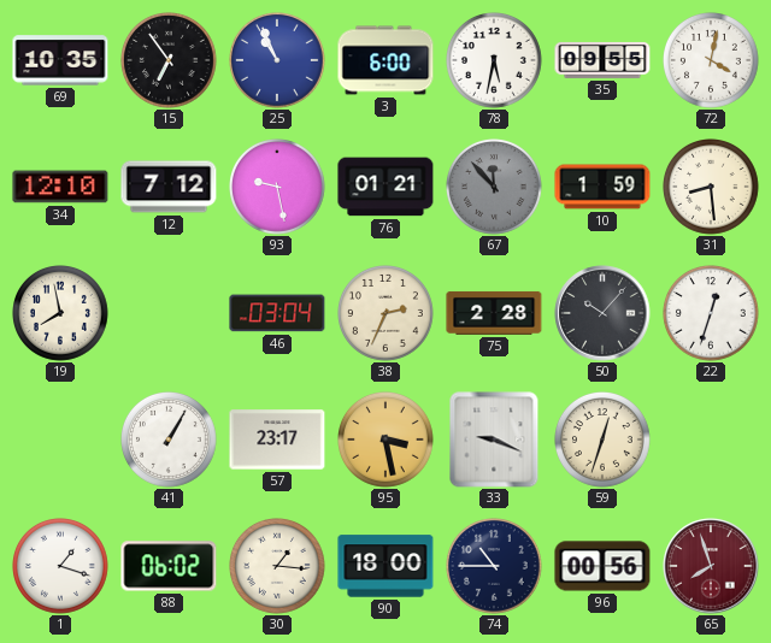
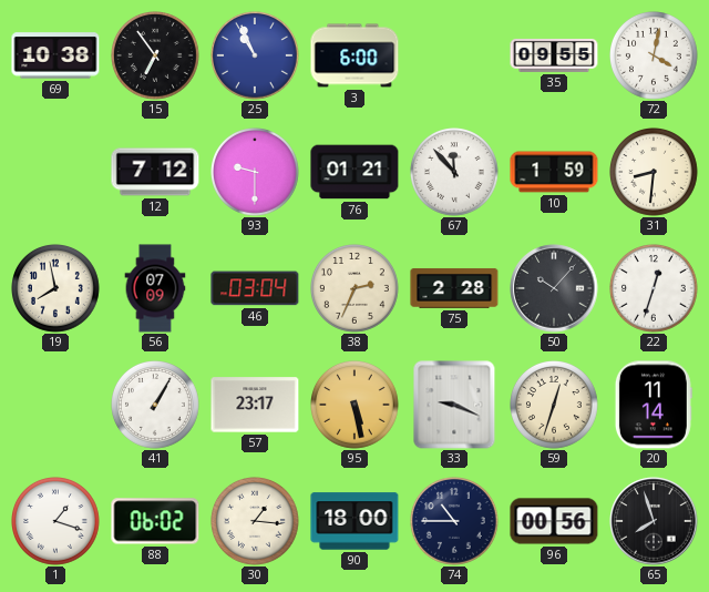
69: 10:35 -> 10:38
78: 5:32 -> none
34: 12:10 -> none
93: 9:28 -> 9:30
67 dial: grey -> white
31: 8:29 -> 8:31
56: none -> 07:09
95: 3:28 -> 5:28
20: none -> 11:14
65 dial: burgundy -> black
